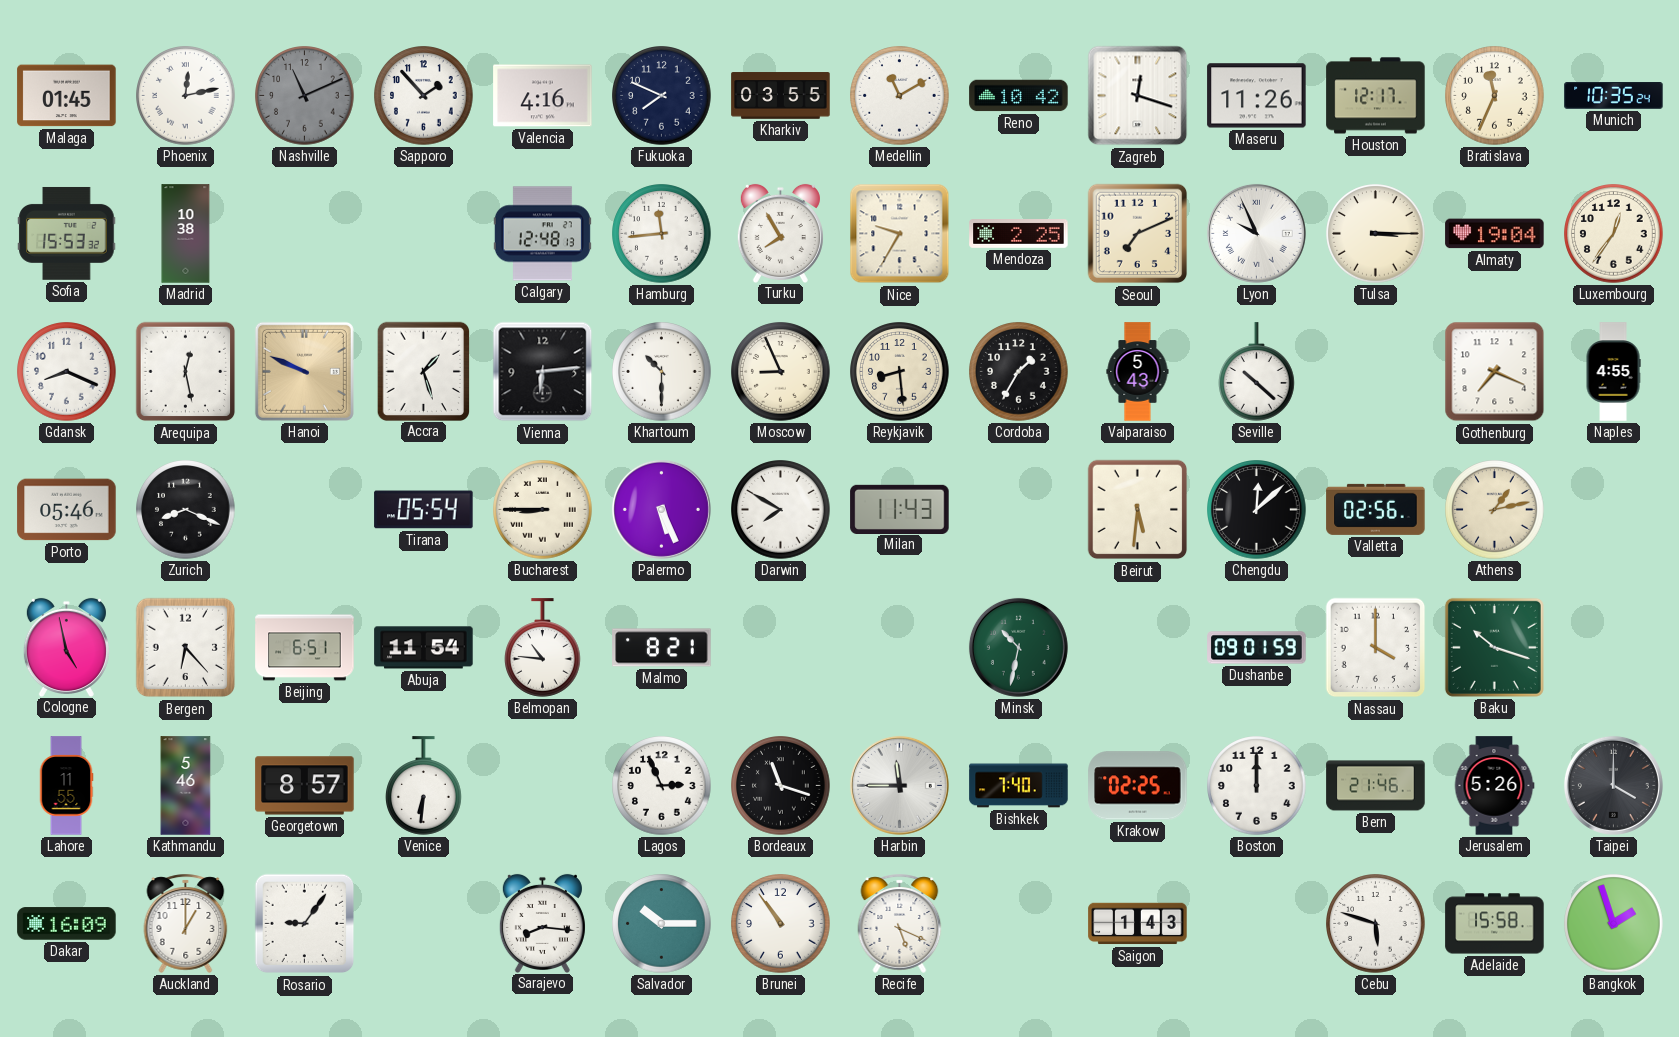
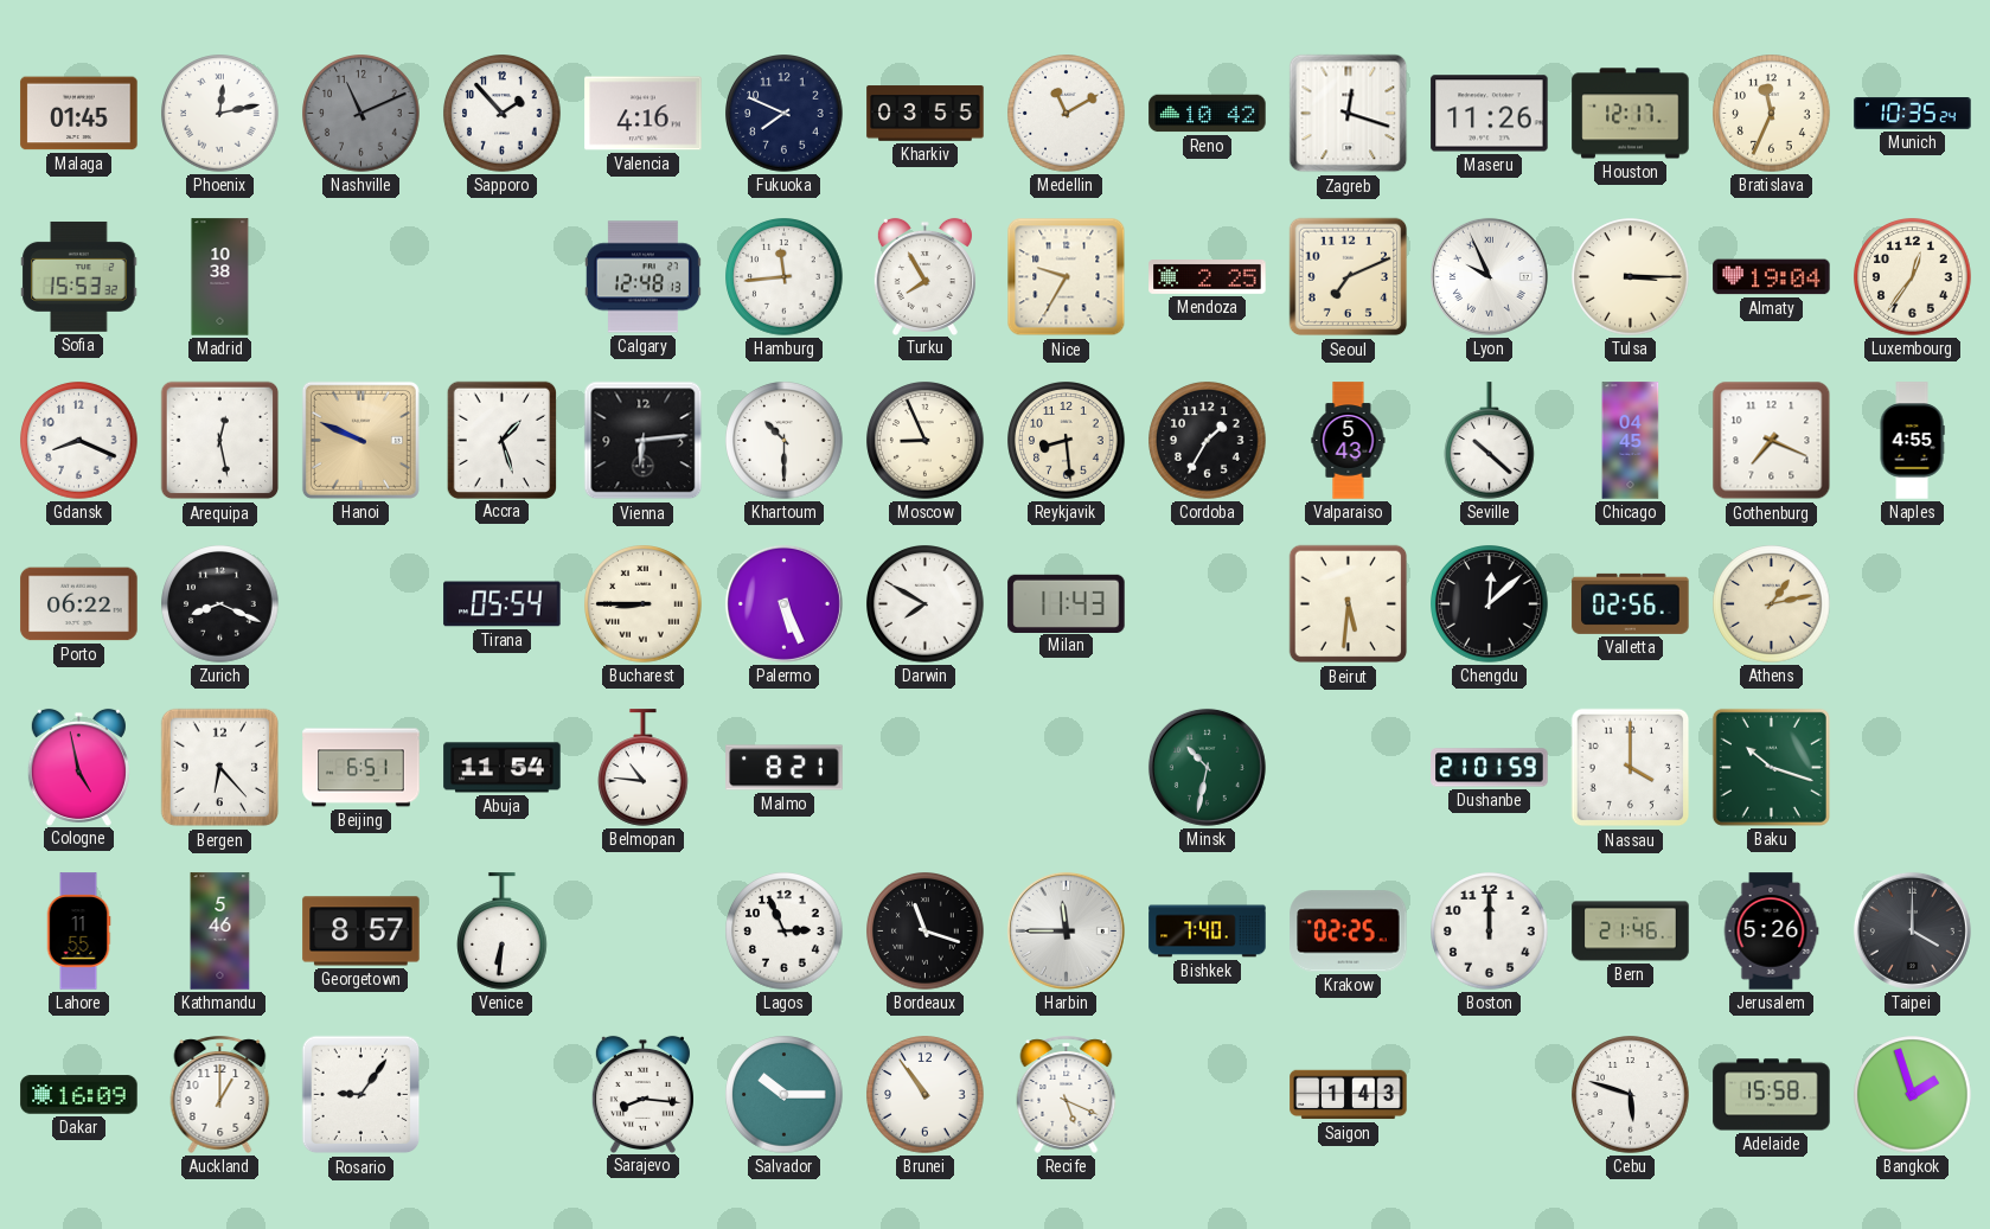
Chicago: none -> 04:45
Porto: 05:46 -> 06:22
Dushanbe: 09:01 -> 21:01
